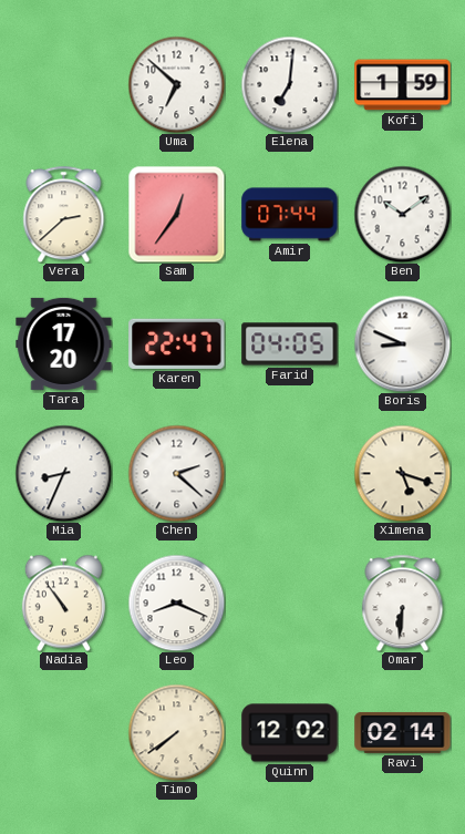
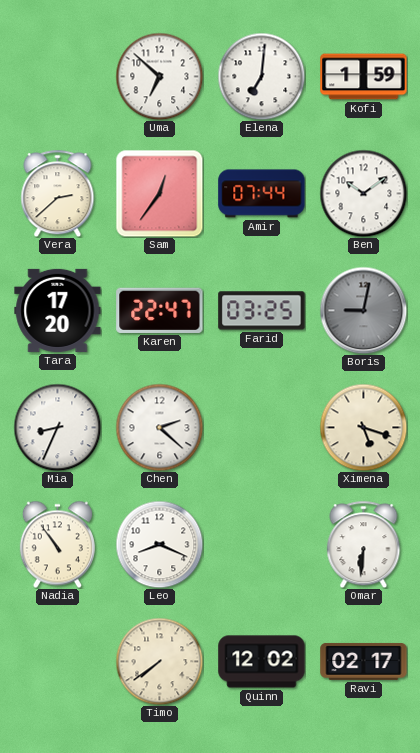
Farid: 04:05 -> 03:25
Boris: 8:49 -> 9:02
Boris dial: white -> grey
Ravi: 02:14 -> 02:17
